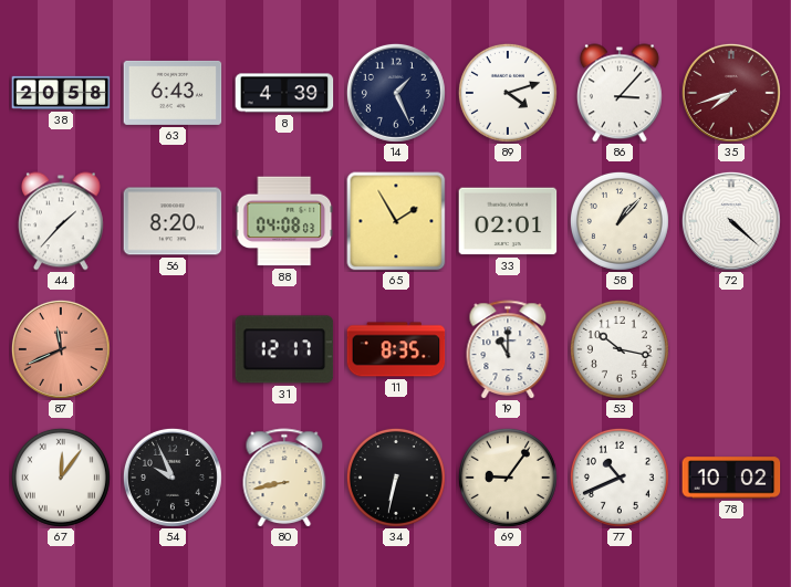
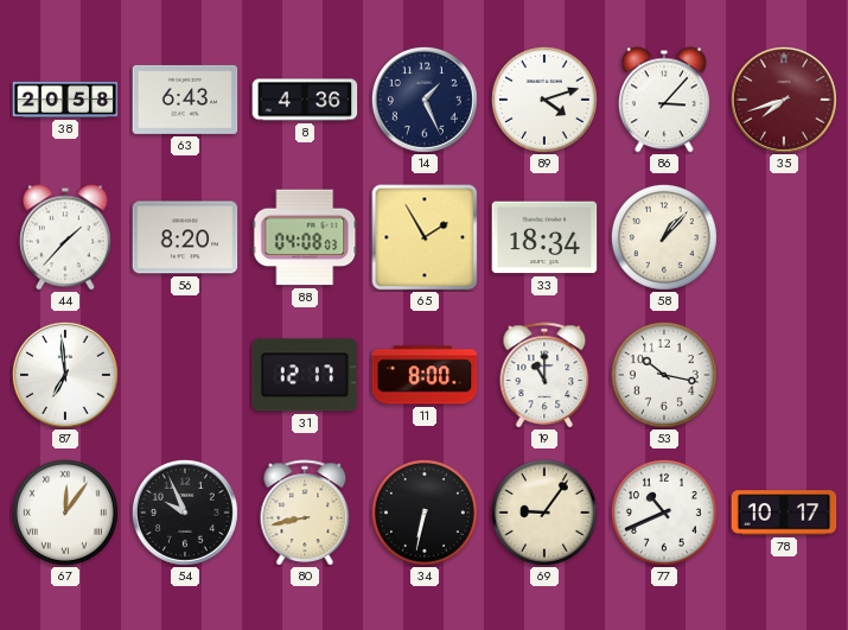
8: 4:39 -> 4:36
33: 02:01 -> 18:34
72: 4:22 -> none
87: 11:41 -> 6:59
87 dial: salmon -> white
11: 8:35 -> 8:00
78: 10:02 -> 10:17
